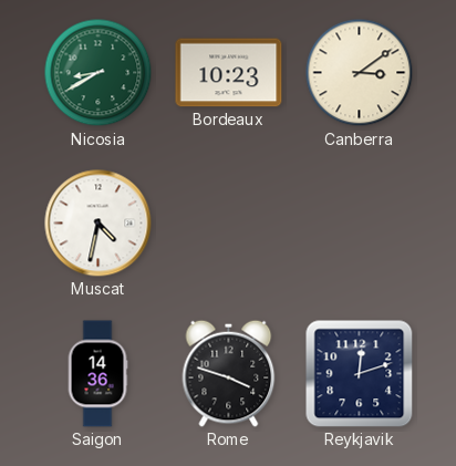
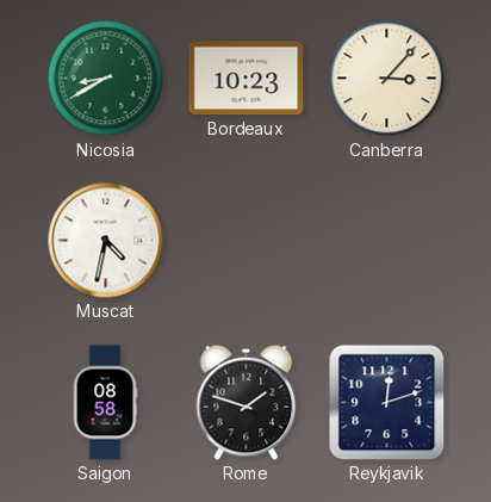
Canberra: 3:09 -> 3:07
Saigon: 14:36 -> 08:58
Rome: 3:48 -> 1:48
